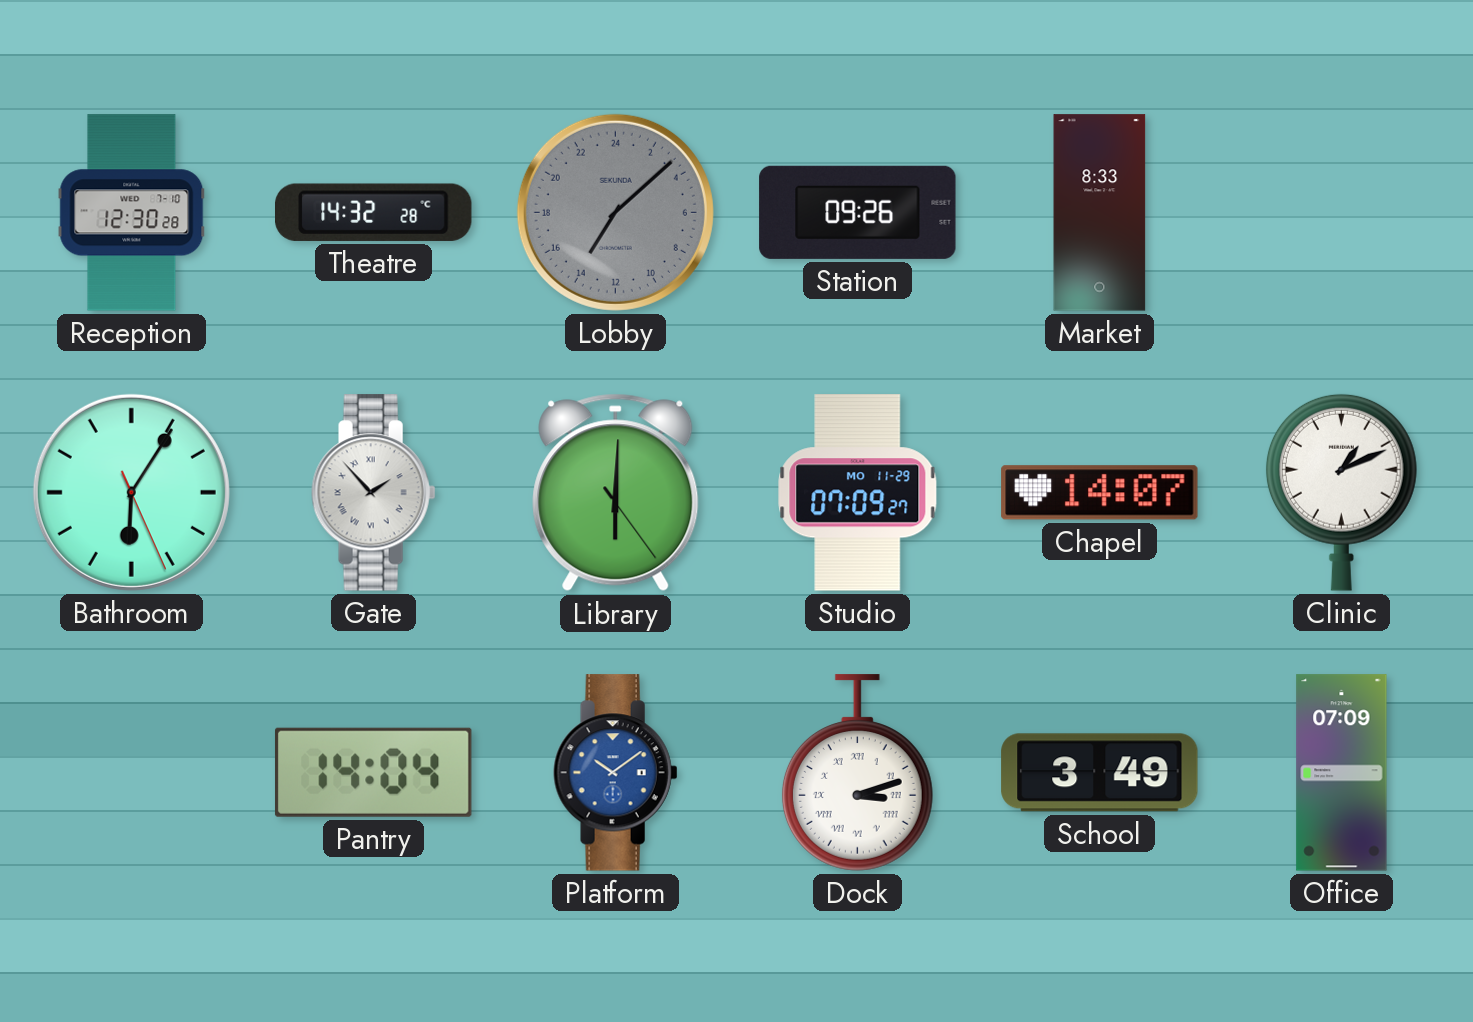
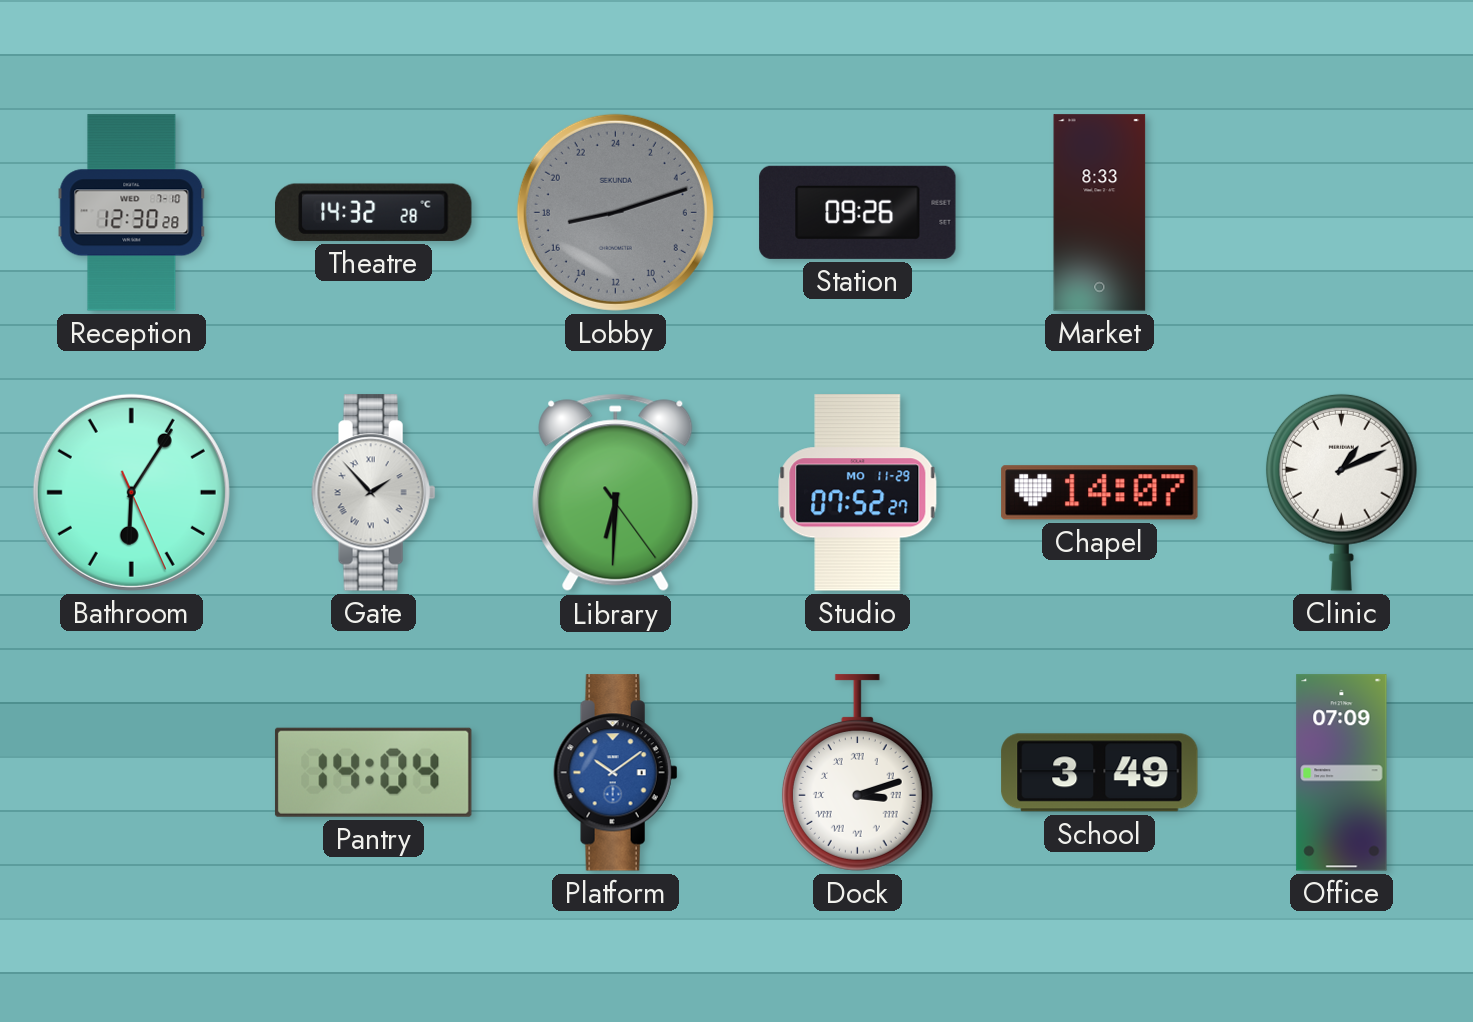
Lobby: 14:08 -> 17:12
Library: 6:00 -> 6:30
Studio: 07:09 -> 07:52
